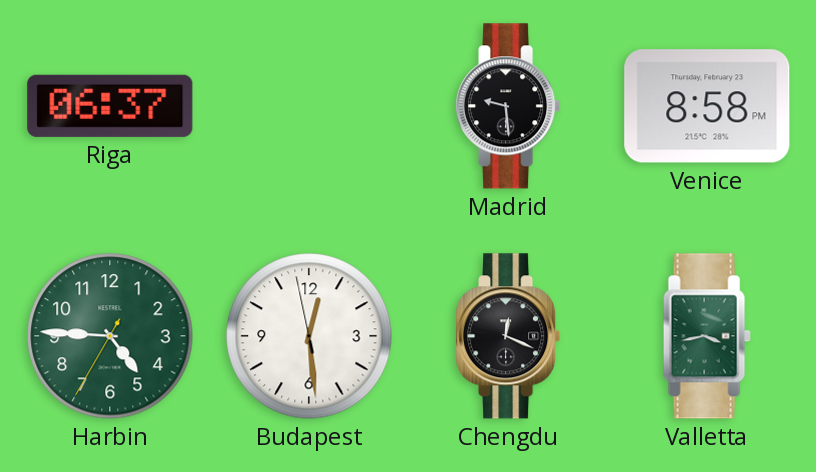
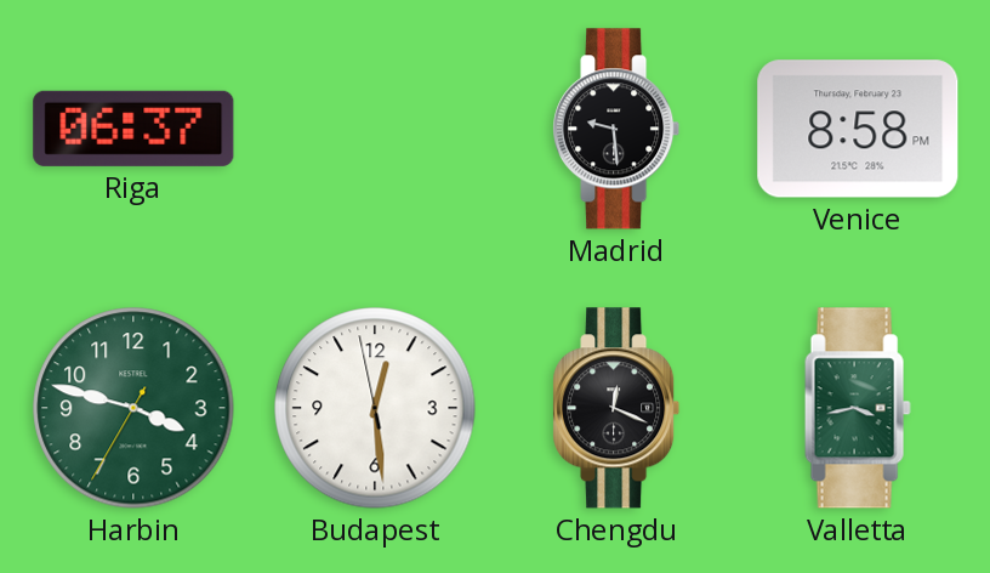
Harbin: 4:45 -> 3:47
